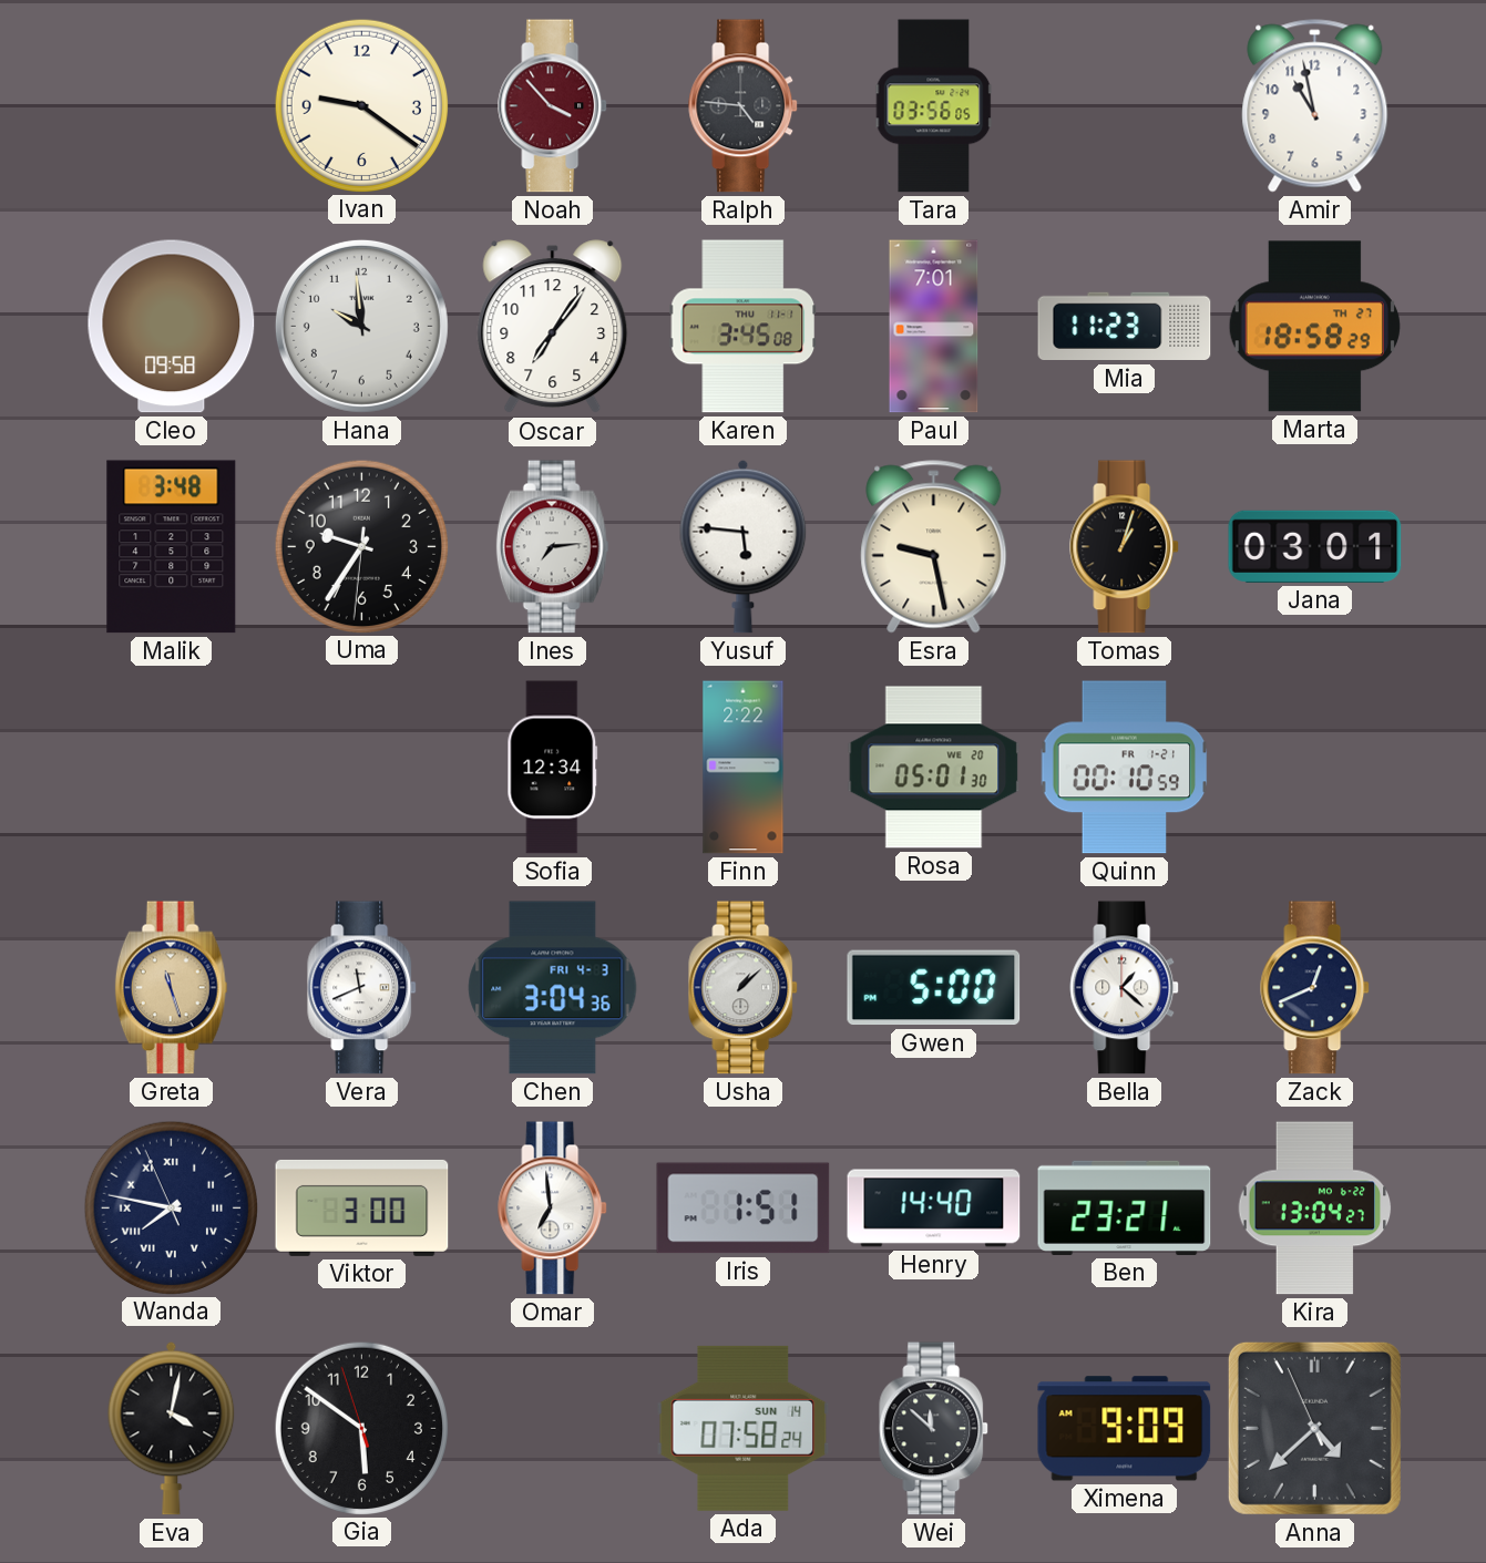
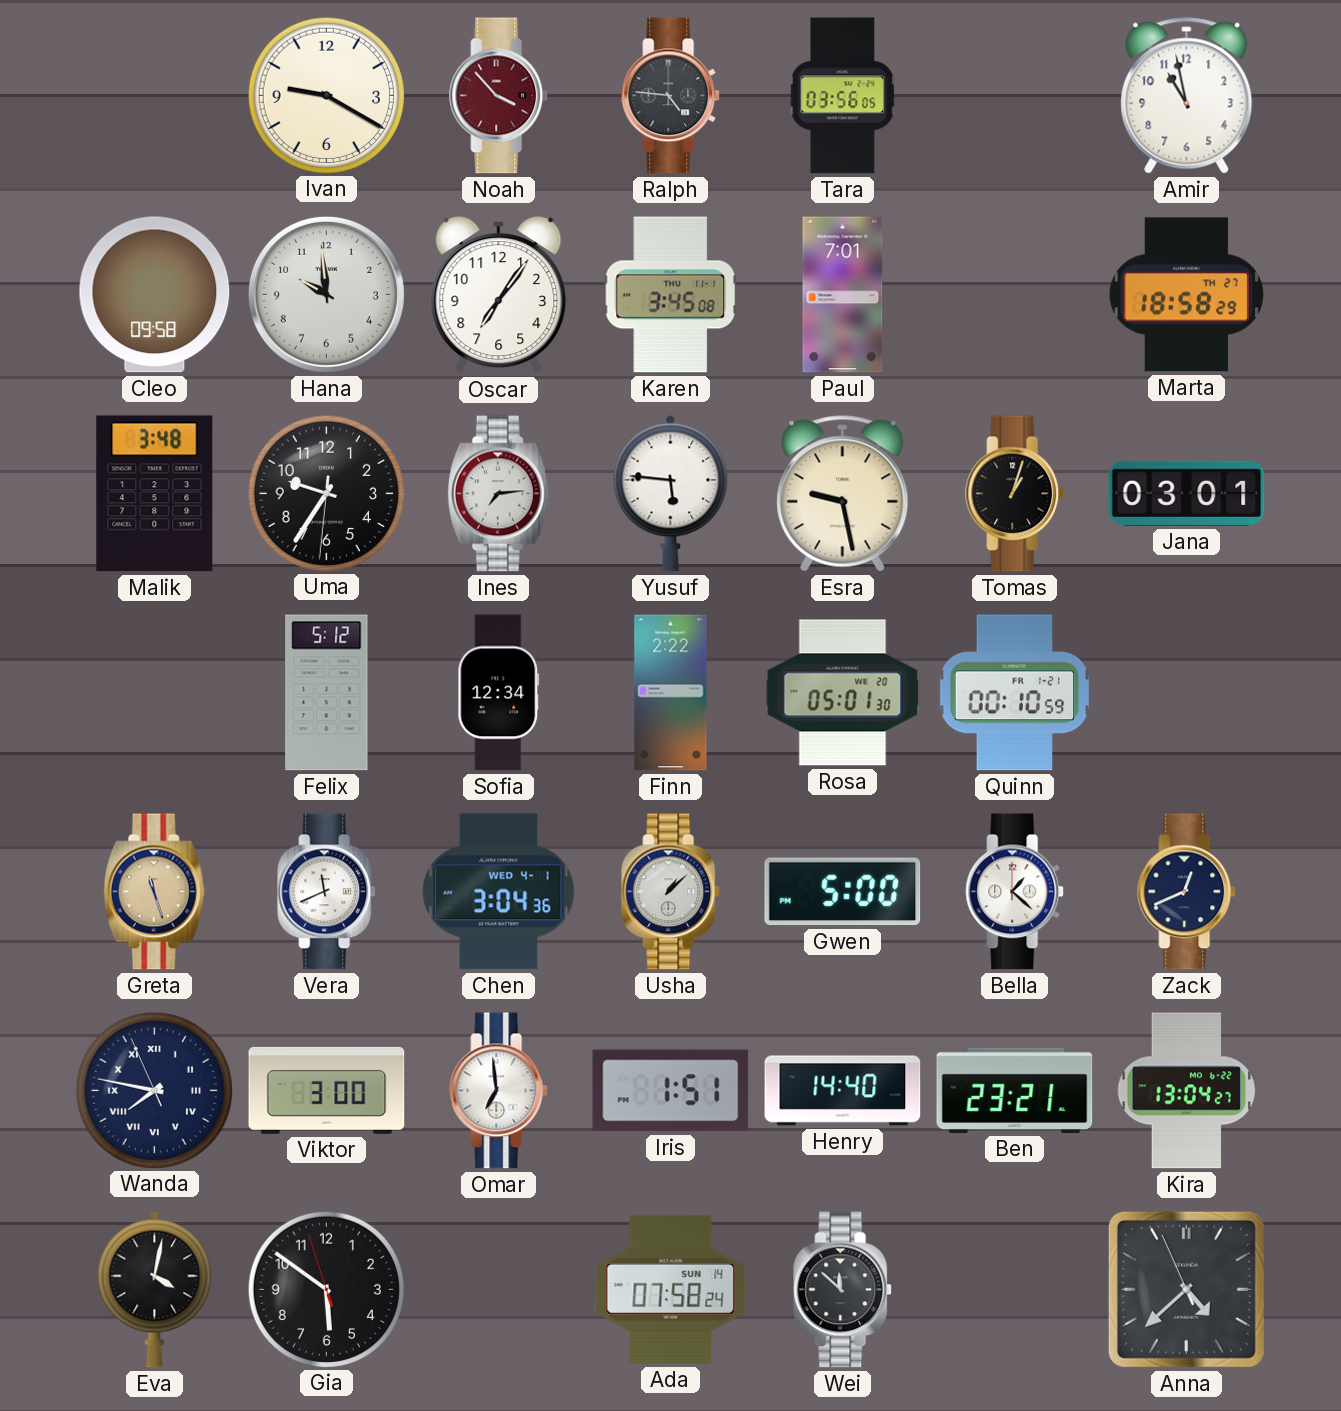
Ivan: 9:21 -> 9:20
Mia: 11:23 -> none
Felix: none -> 5:12
Chen date: FRI 4-3 -> WED 4-1
Ximena: 9:09 -> none
